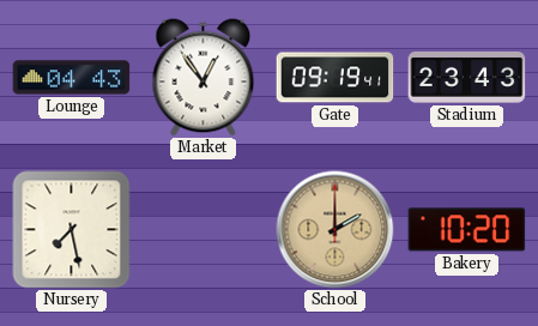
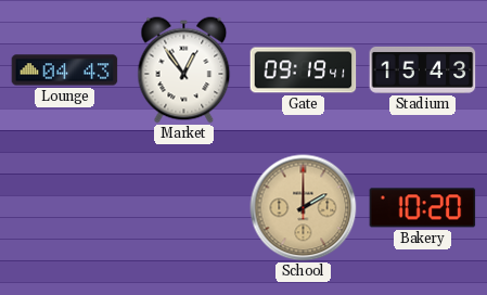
Stadium: 23:43 -> 15:43
Nursery: 7:28 -> none
